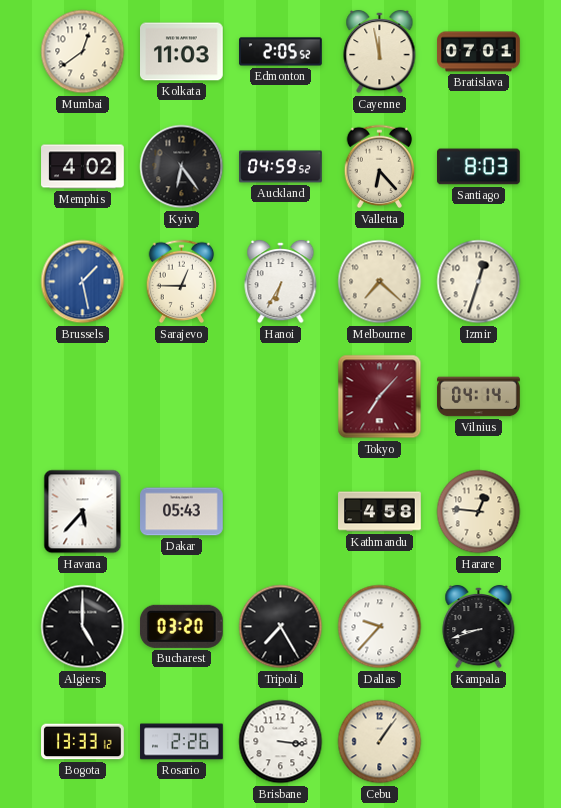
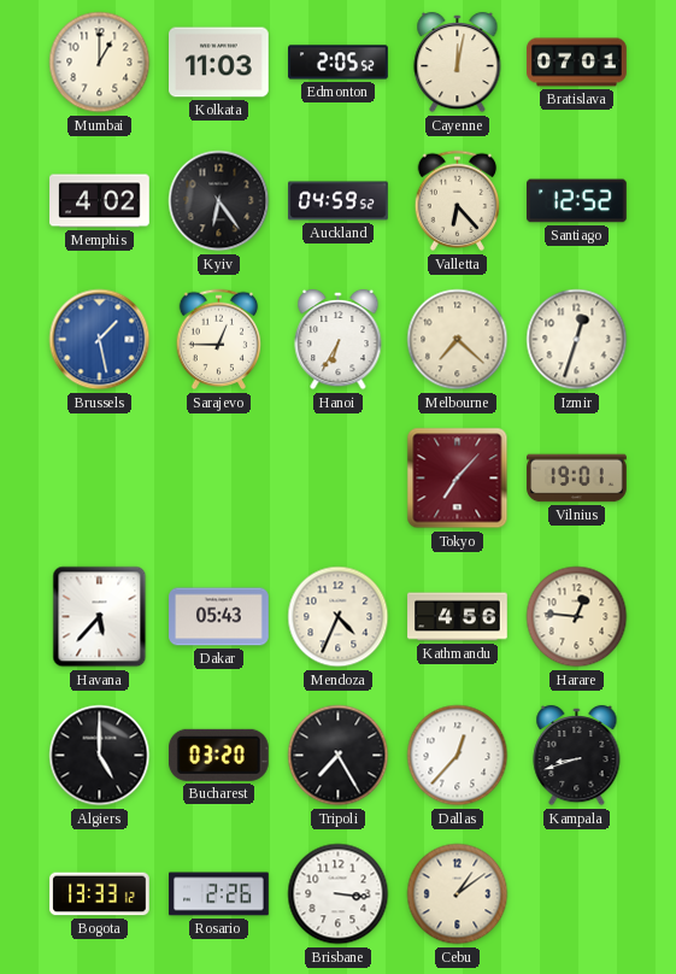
Mumbai: 12:39 -> 1:00
Cayenne: 11:58 -> 12:02
Santiago: 8:03 -> 12:52
Vilnius: 04:14 -> 19:01
Mendoza: none -> 4:34
Kathmandu: 4:58 -> 4:56
Dallas: 9:37 -> 12:37
Cebu: 1:06 -> 1:09
